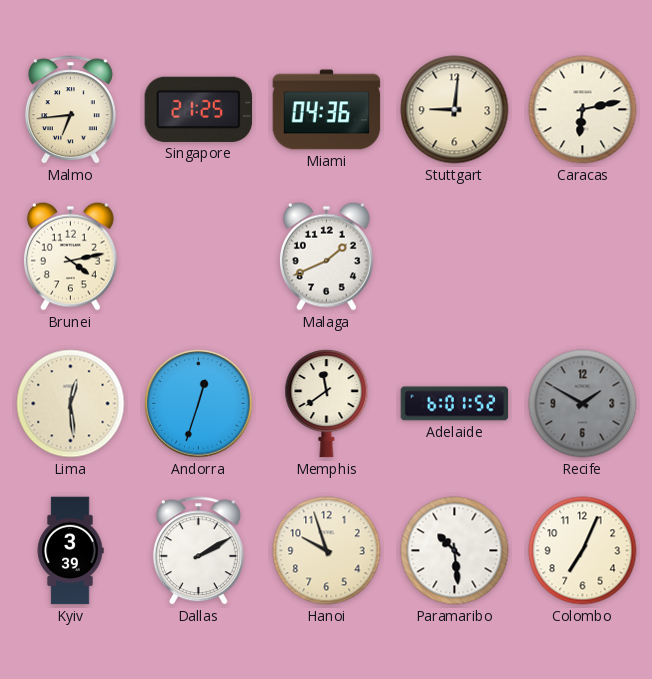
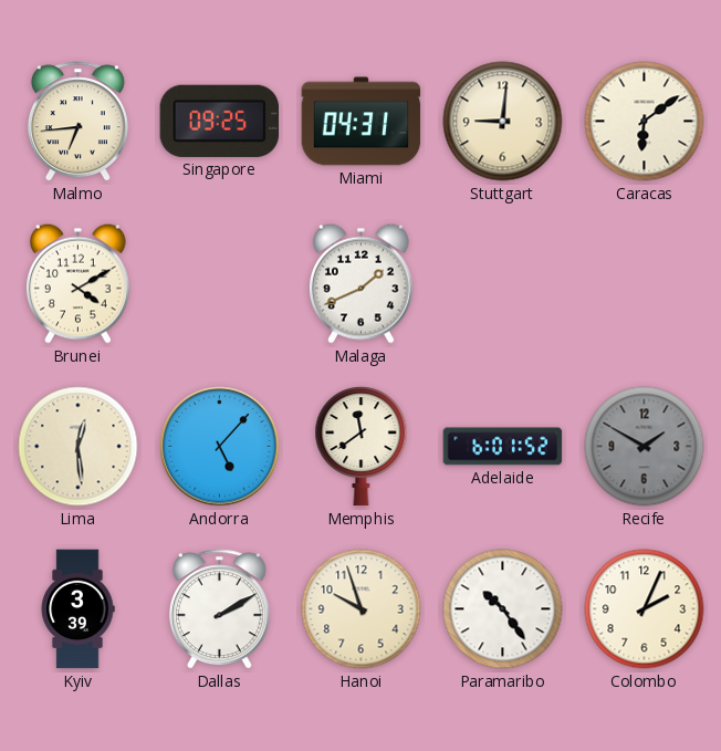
Singapore: 21:25 -> 09:25
Miami: 04:36 -> 04:31
Caracas: 6:13 -> 6:09
Brunei: 4:13 -> 4:10
Andorra: 12:33 -> 5:07
Paramaribo: 10:29 -> 10:24
Colombo: 7:04 -> 2:04
